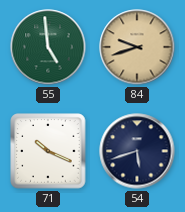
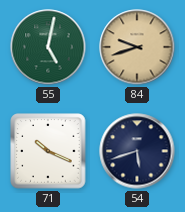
55: 4:59 -> 5:02
